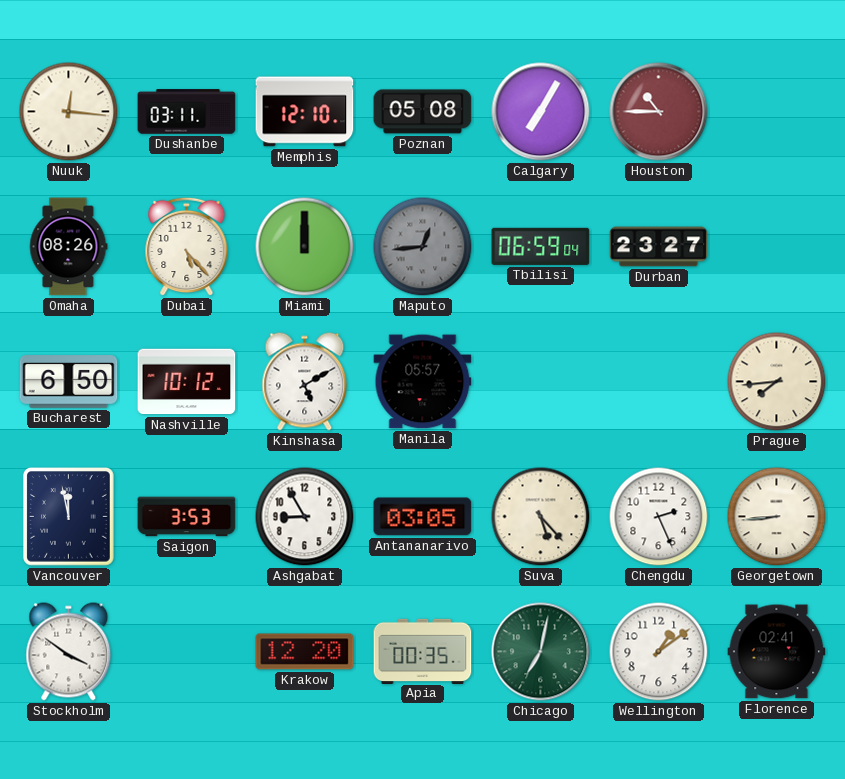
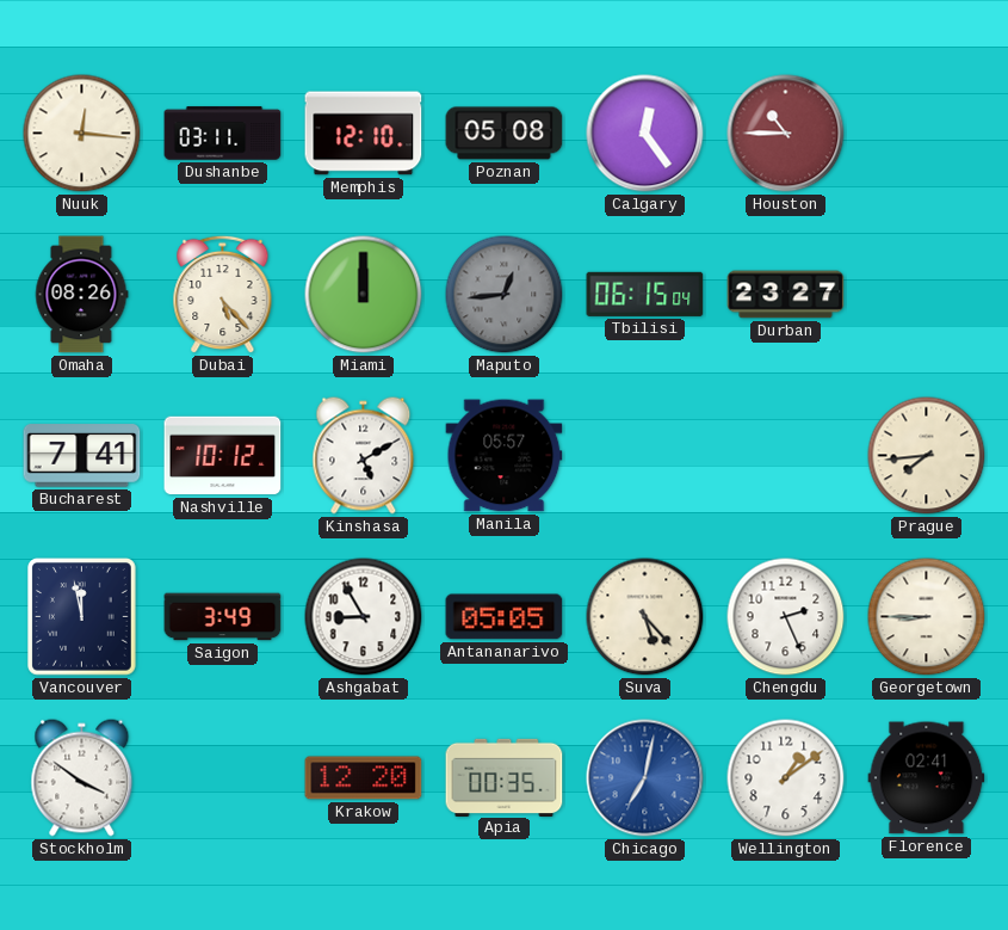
Calgary: 7:05 -> 12:24
Tbilisi: 06:59 -> 06:15
Bucharest: 6:50 -> 7:41
Saigon: 3:53 -> 3:49
Antananarivo: 03:05 -> 05:05
Georgetown: 8:44 -> 8:45
Chicago dial: green -> blue
